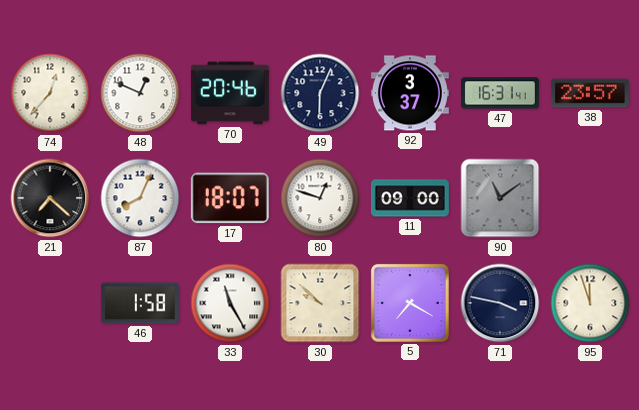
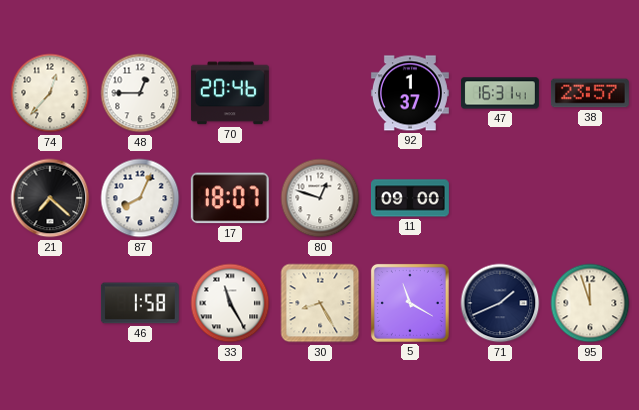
48: 12:49 -> 12:45
49: 6:04 -> none
92: 3:37 -> 1:37
90: 11:09 -> none
30: 9:52 -> 8:25
5: 7:20 -> 11:20
71: 3:47 -> 1:41
